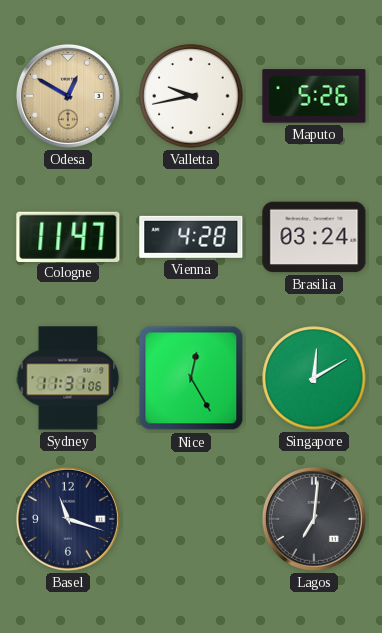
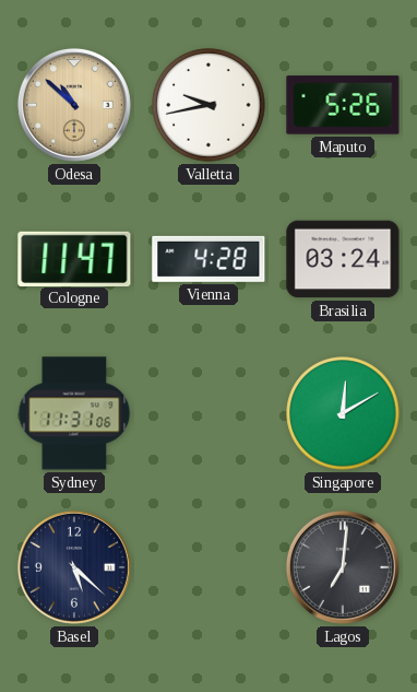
Odesa: 12:50 -> 10:52
Nice: 12:25 -> none
Basel: 11:18 -> 5:22
